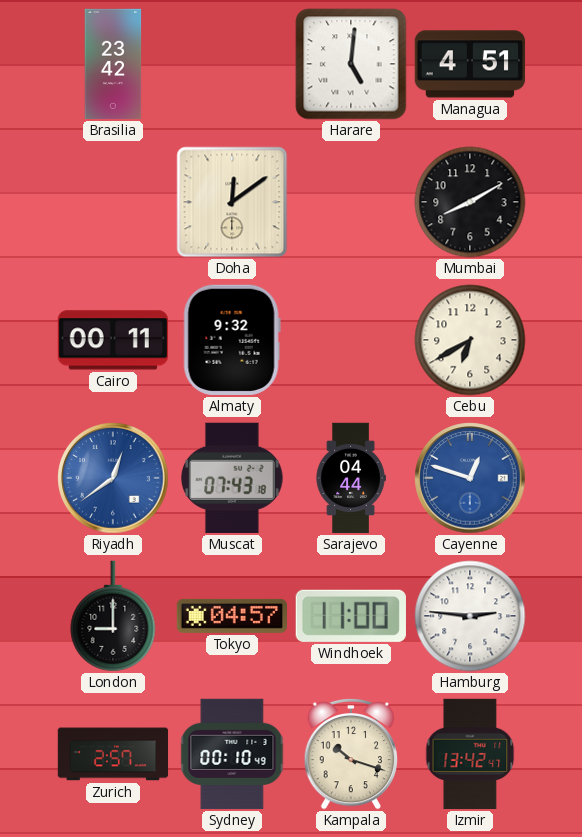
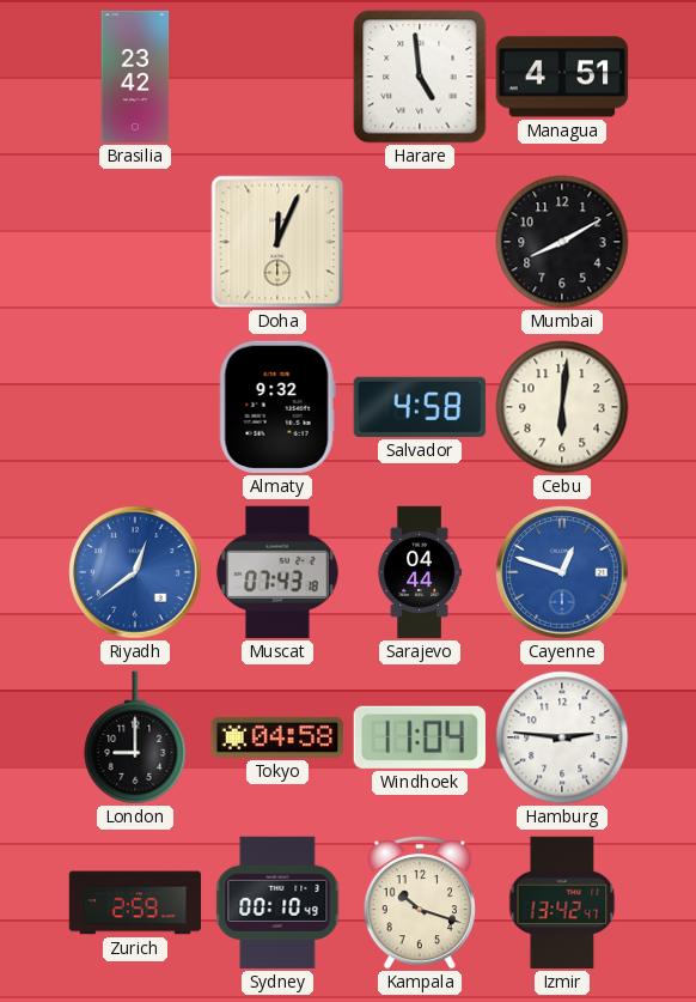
Harare: 5:01 -> 4:59
Doha: 12:09 -> 12:04
Cairo: 00:11 -> none
Salvador: none -> 4:58
Cebu: 6:40 -> 6:01
Tokyo: 04:57 -> 04:58
Windhoek: 11:00 -> 11:04
Zurich: 2:57 -> 2:59
